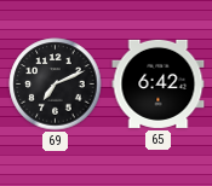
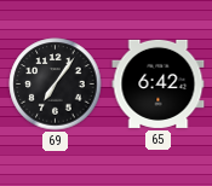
69: 7:11 -> 7:06
